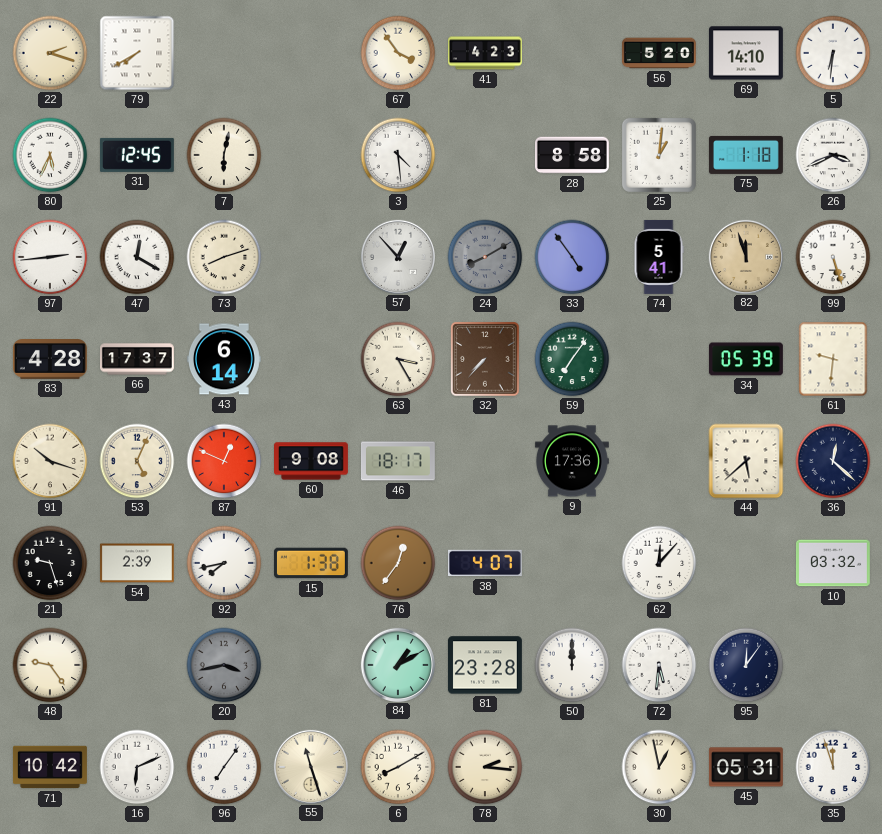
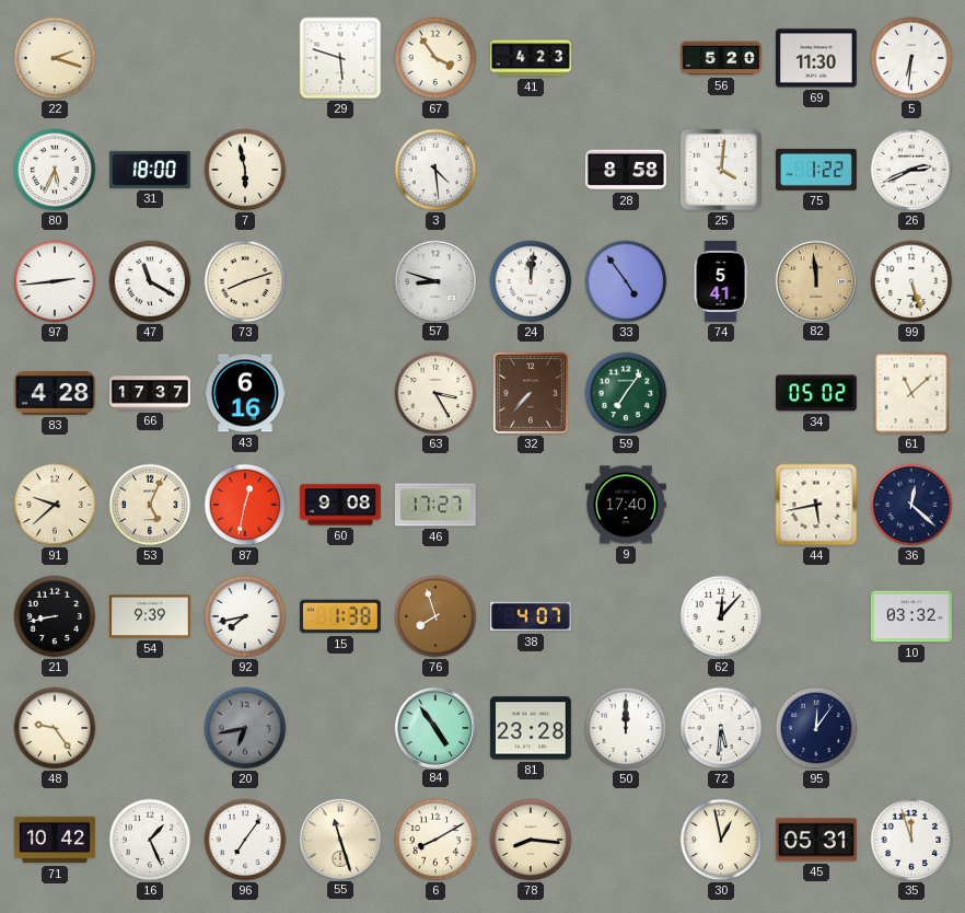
79: 7:40 -> none
29: none -> 5:48
69: 14:10 -> 11:30
31: 12:45 -> 18:00
7: 6:02 -> 5:58
25: 1:01 -> 4:01
75: 1:18 -> 1:22
26: 3:41 -> 2:41
47: 12:20 -> 11:20
57: 12:53 -> 8:48
24: 8:10 -> 12:01
24 dial: grey -> white
82: 11:57 -> 11:59
43: 6:14 -> 6:16
34: 05:39 -> 05:02
61: 9:31 -> 11:08
91: 10:18 -> 9:38
87: 12:49 -> 12:32
46: 18:17 -> 17:27
9: 17:36 -> 17:40
44: 5:38 -> 5:43
21: 9:27 -> 8:43
54: 2:39 -> 9:39
76: 12:36 -> 7:57
20: 3:43 -> 6:43
84: 1:10 -> 4:54
16: 6:11 -> 1:26
78: 2:16 -> 8:16
